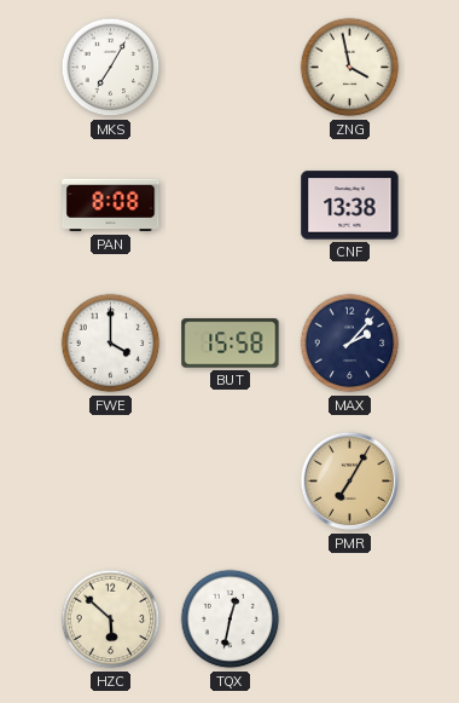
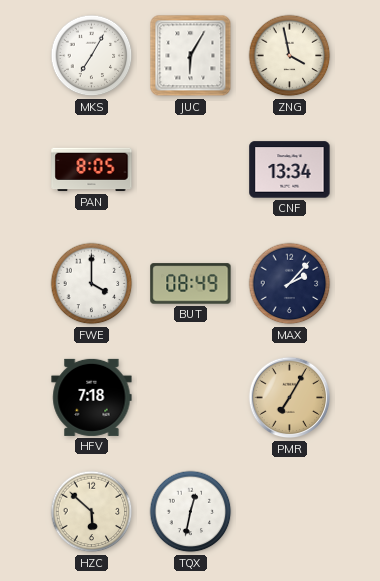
JUC: none -> 6:05
PAN: 8:08 -> 8:05
CNF: 13:38 -> 13:34
BUT: 15:58 -> 08:49
HFV: none -> 7:18
